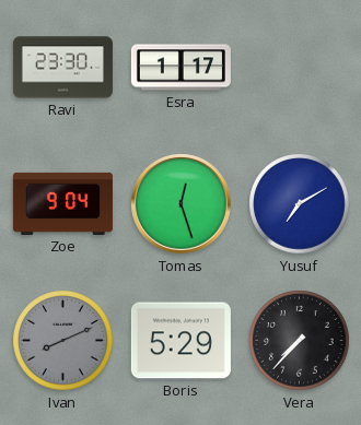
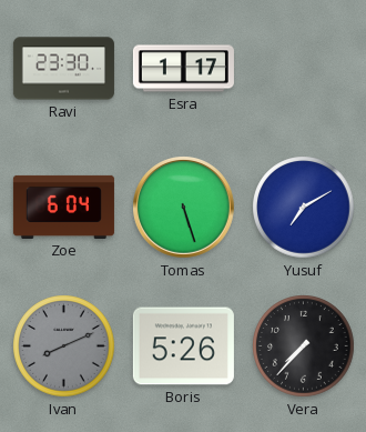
Zoe: 9:04 -> 6:04
Tomas: 12:27 -> 5:27
Boris: 5:29 -> 5:26
